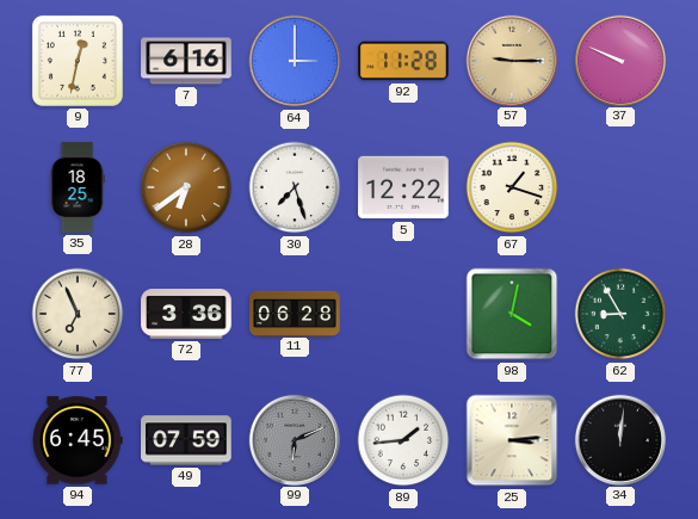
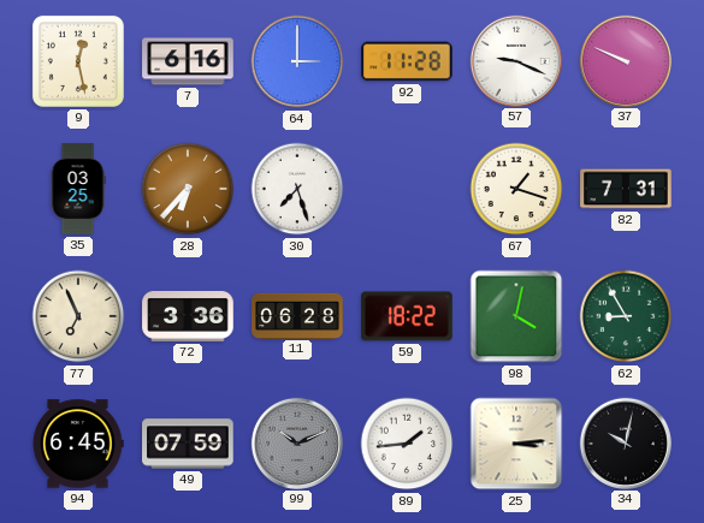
9: 12:32 -> 12:28
57: 9:15 -> 9:19
57 dial: champagne -> white
35: 18:25 -> 03:25
28: 6:39 -> 6:37
5: 12:22 -> none
82: none -> 7:31
59: none -> 18:22
99: 6:11 -> 10:11
34: 12:01 -> 10:02
